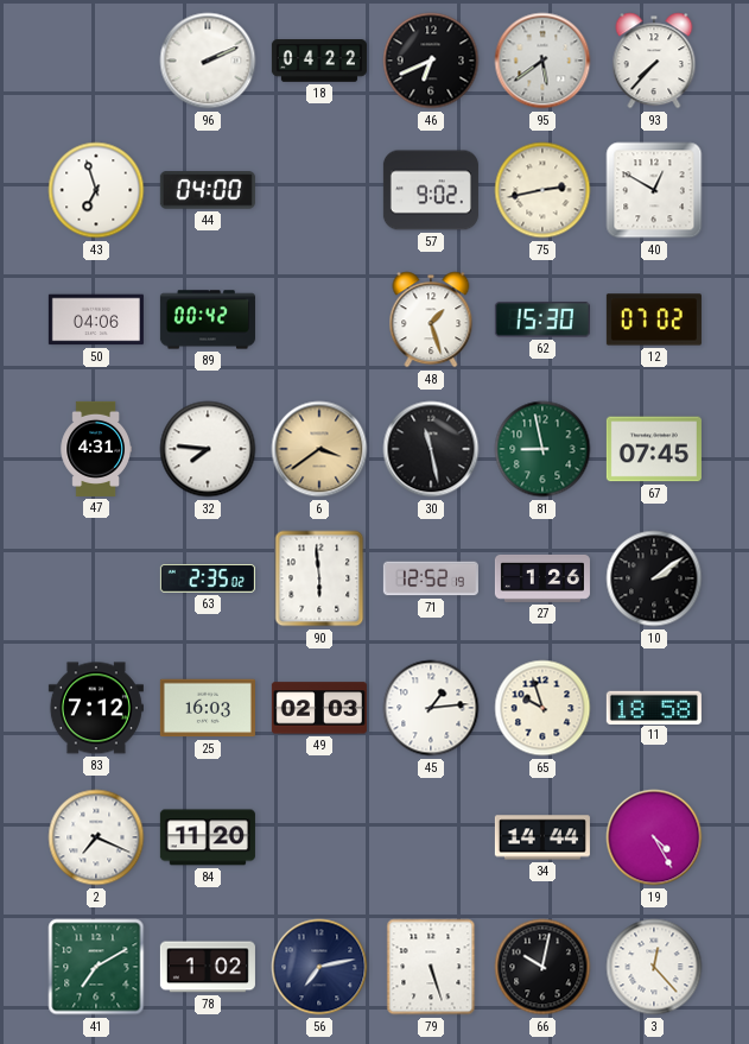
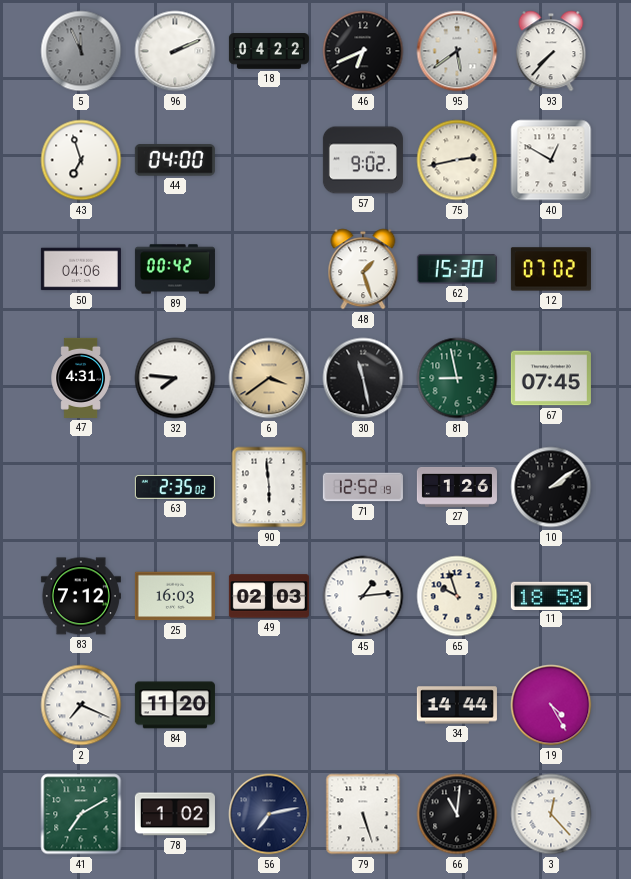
5: none -> 11:56
66: 10:02 -> 11:01
